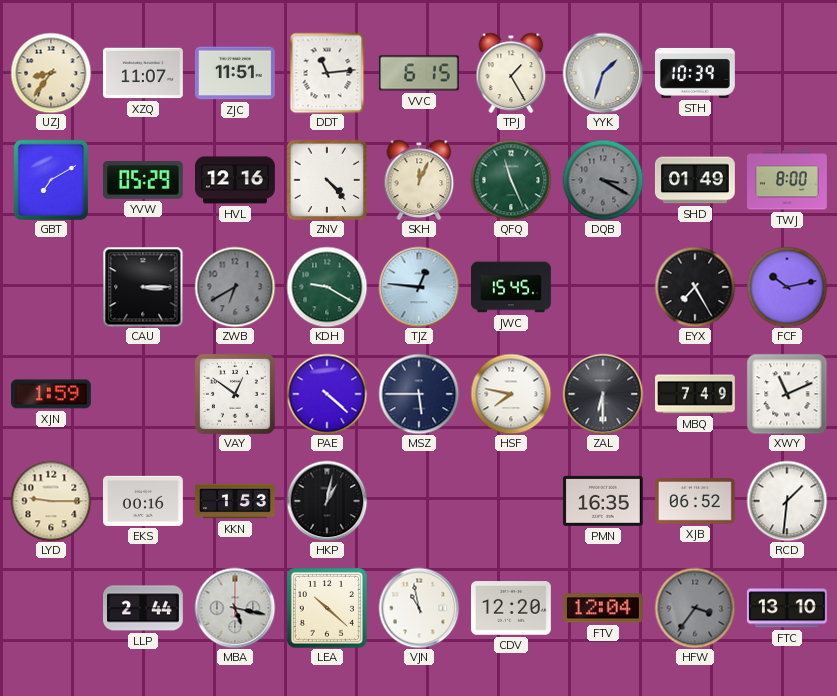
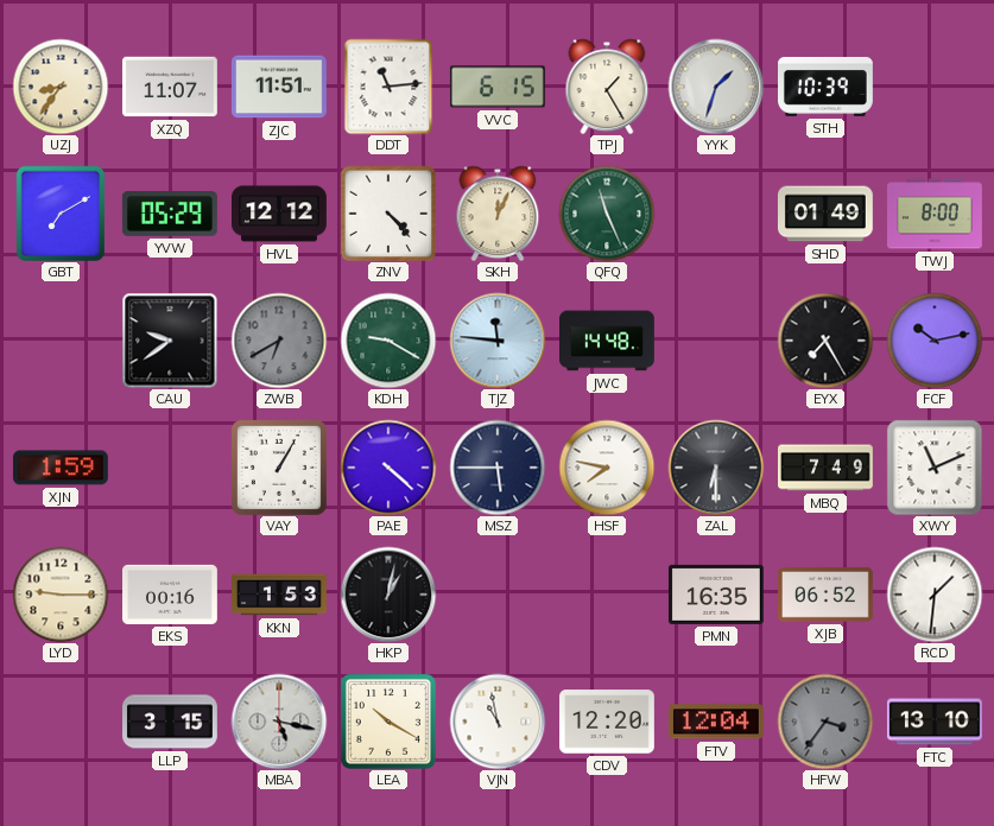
HVL: 12:16 -> 12:12
DQB: 3:20 -> none
CAU: 3:15 -> 9:39
TJZ: 12:46 -> 11:46
JWC: 15:45 -> 14:48
VAY: 12:51 -> 1:05
LLP: 2:44 -> 3:15
LEA: 10:22 -> 10:20
